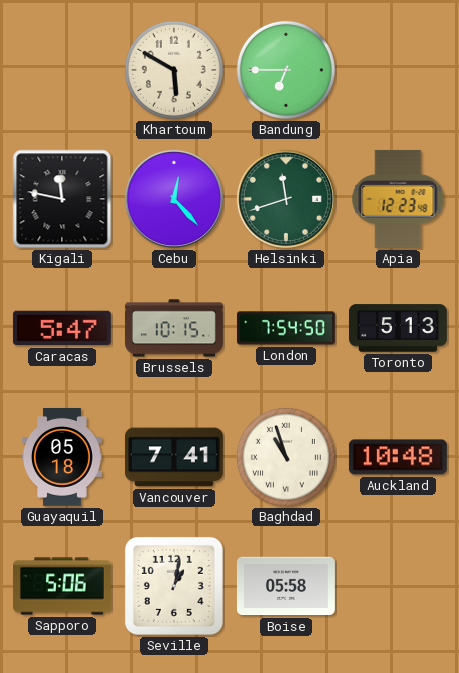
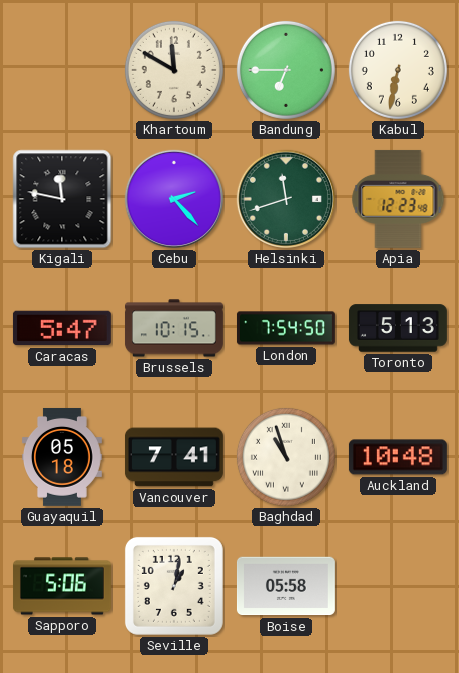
Khartoum: 5:50 -> 11:50
Kabul: none -> 6:32
Cebu: 12:23 -> 2:23
